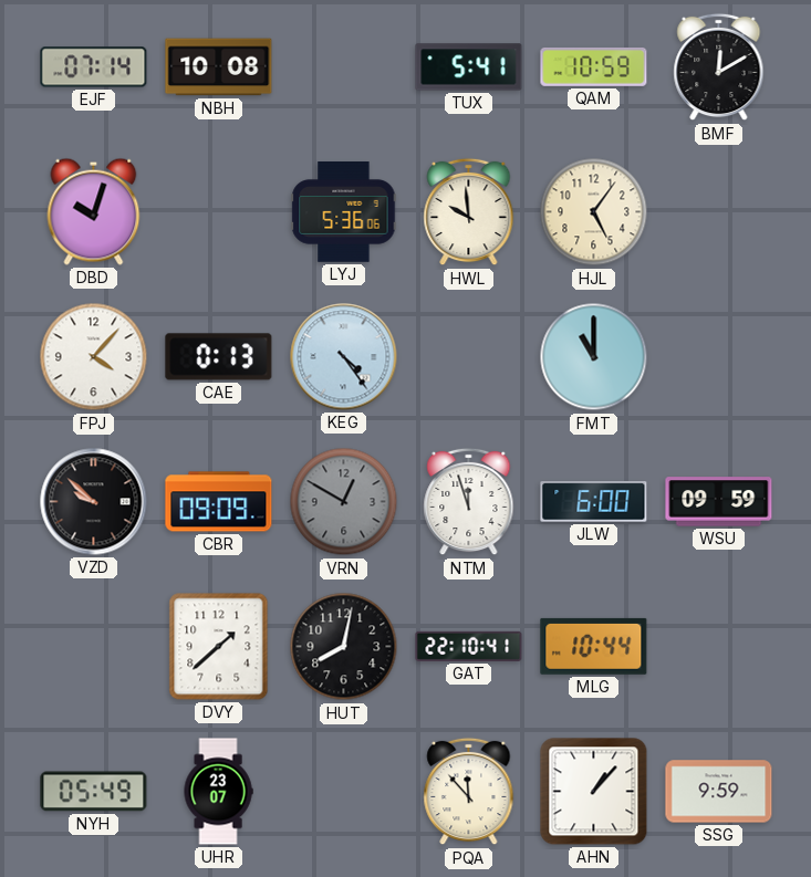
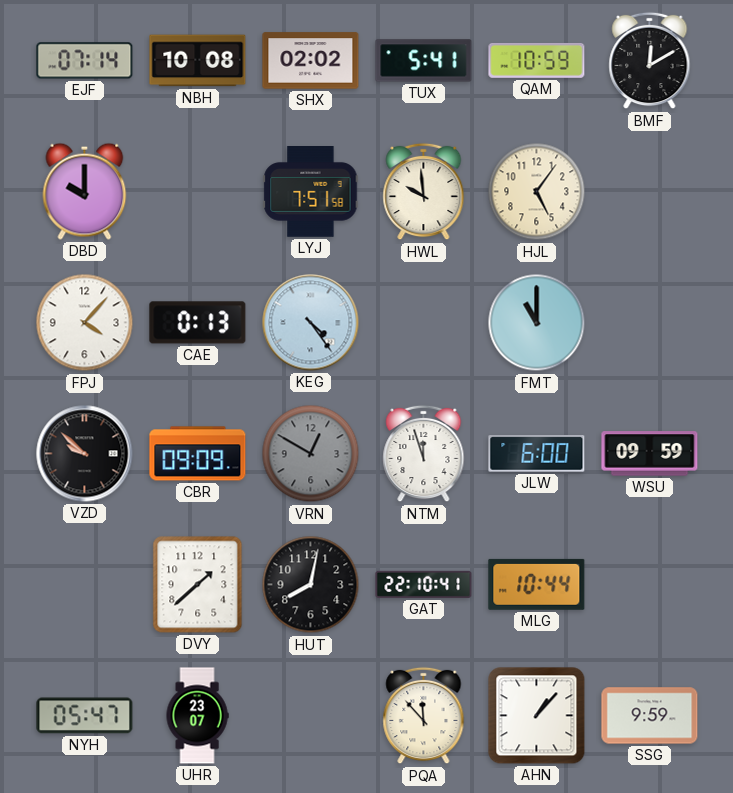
SHX: none -> 02:02
DBD: 10:03 -> 10:00
LYJ: 5:36 -> 7:51
NYH: 05:49 -> 05:47
